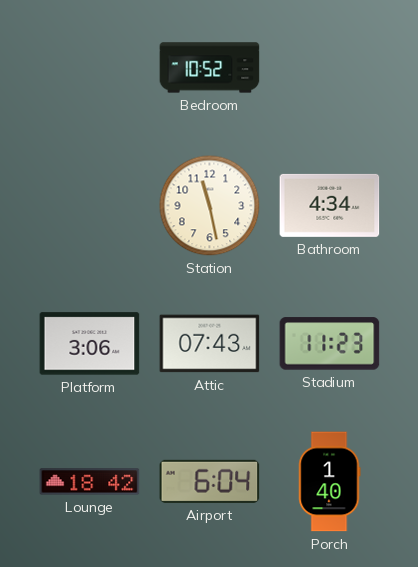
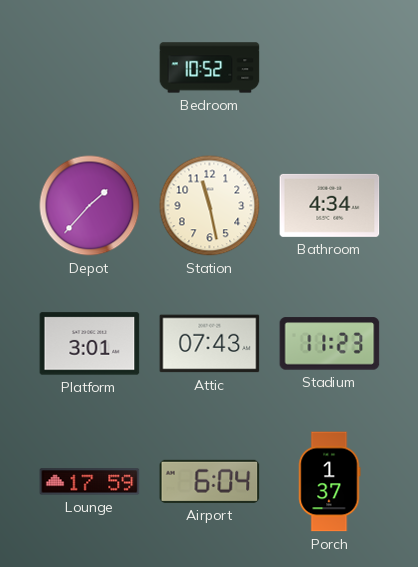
Depot: none -> 1:37
Platform: 3:06 -> 3:01
Lounge: 18:42 -> 17:59
Porch: 1:40 -> 1:37
